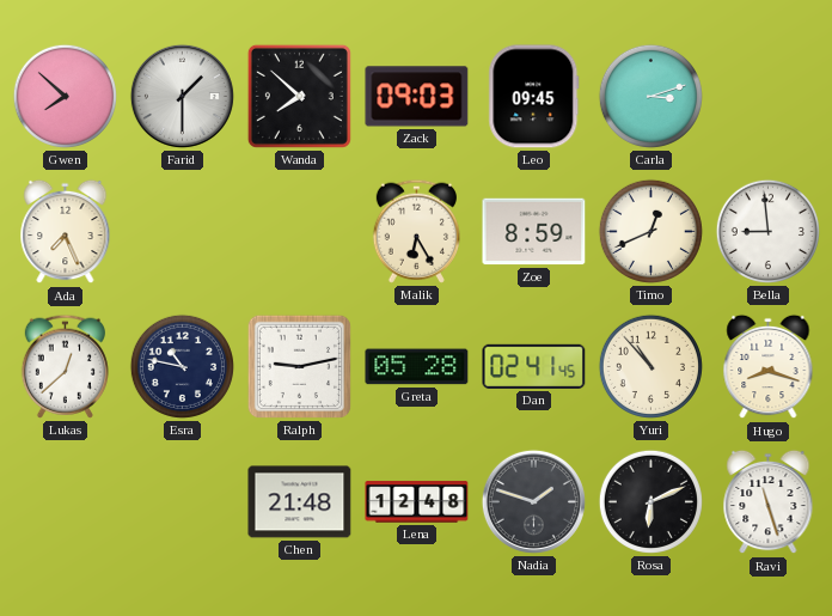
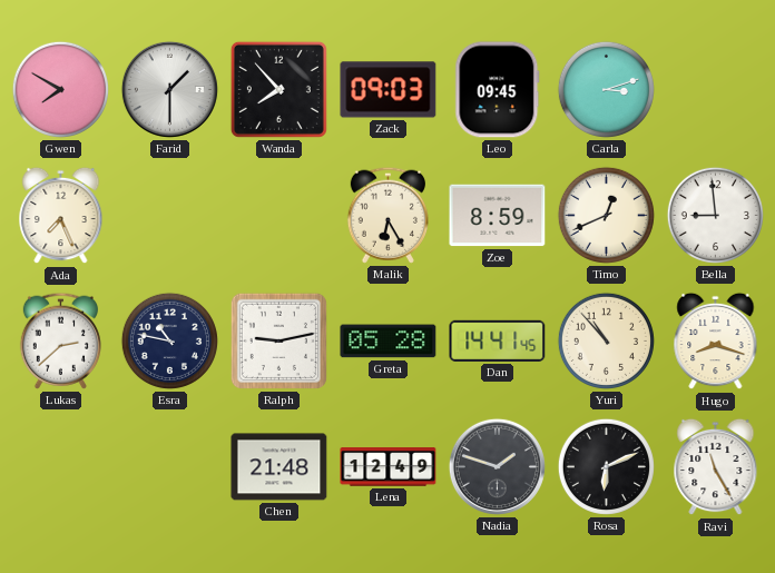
Gwen: 7:52 -> 7:50
Wanda: 7:52 -> 7:53
Lukas: 12:38 -> 2:38
Dan: 02:41 -> 14:41
Lena: 12:48 -> 12:49
Ravi: 11:27 -> 11:25
